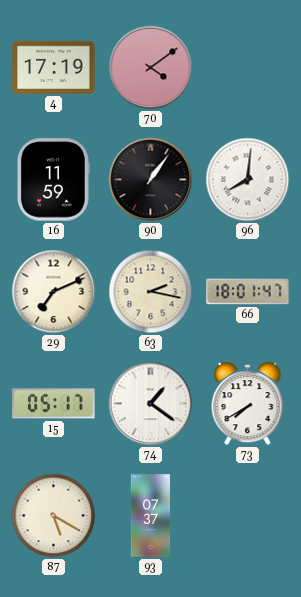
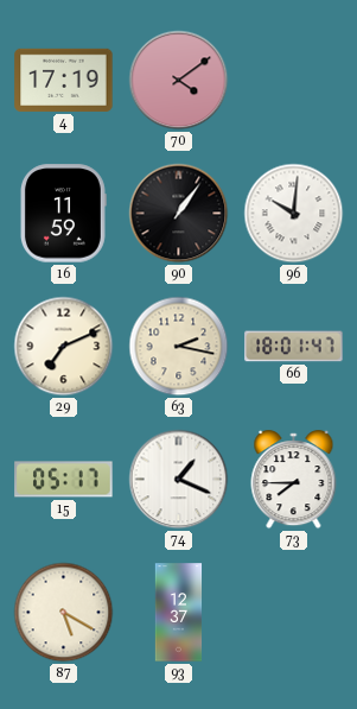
96: 8:01 -> 10:01
74: 1:21 -> 1:19
73: 7:40 -> 7:45
93: 07:37 -> 12:37
